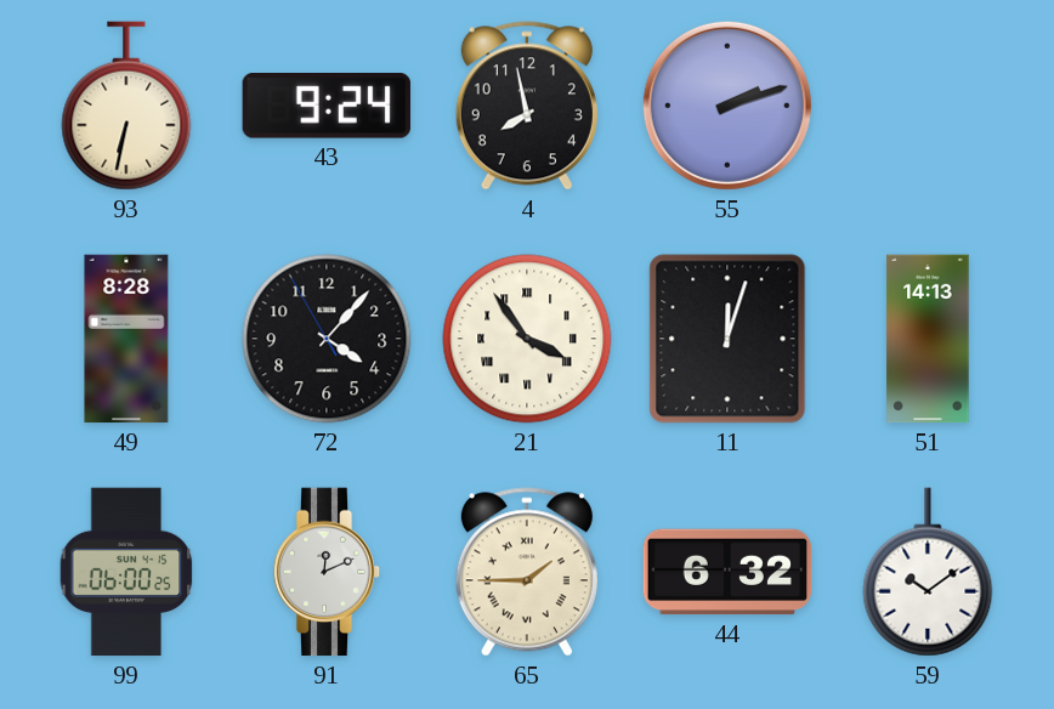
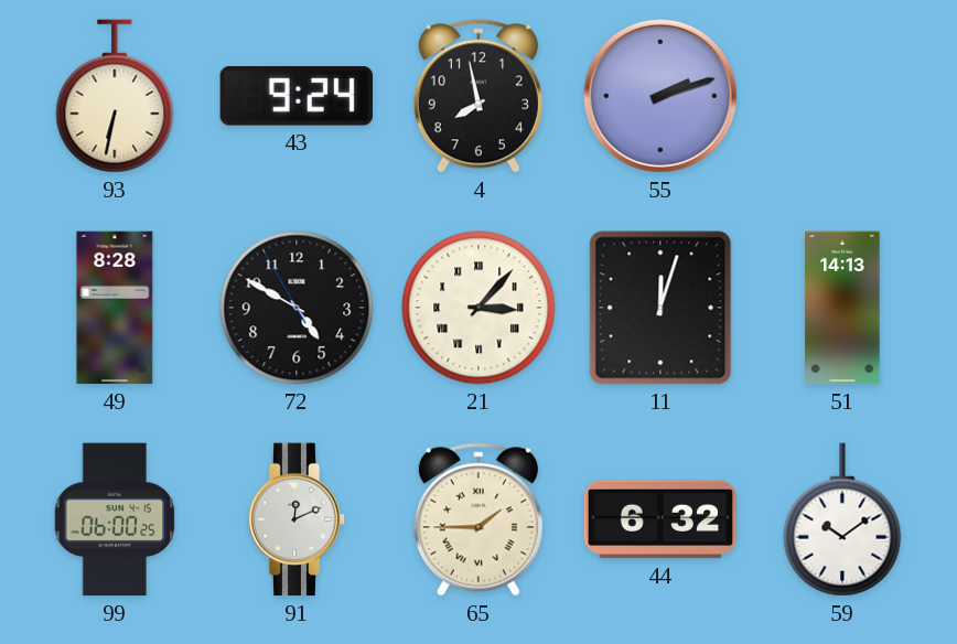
72: 4:06 -> 4:49
21: 3:54 -> 3:07
